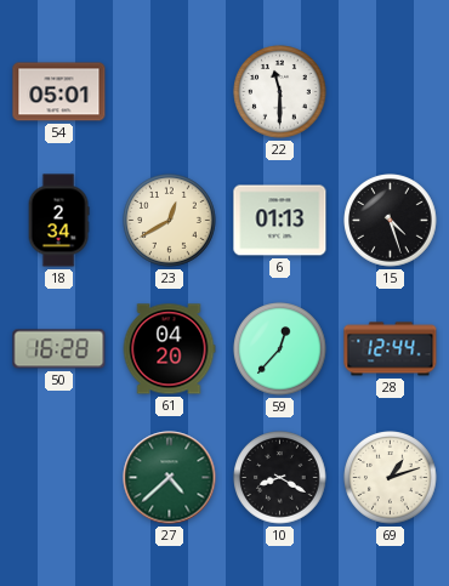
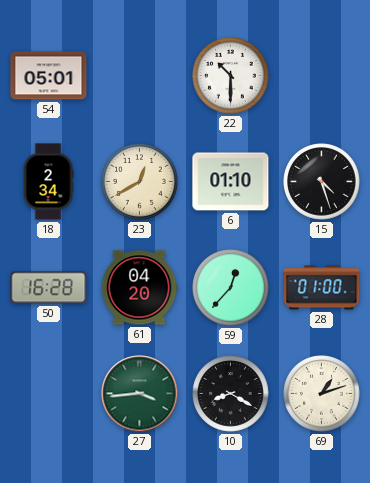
22: 11:30 -> 10:30
6: 01:13 -> 01:10
28: 12:44 -> 01:00
27: 4:38 -> 3:44
